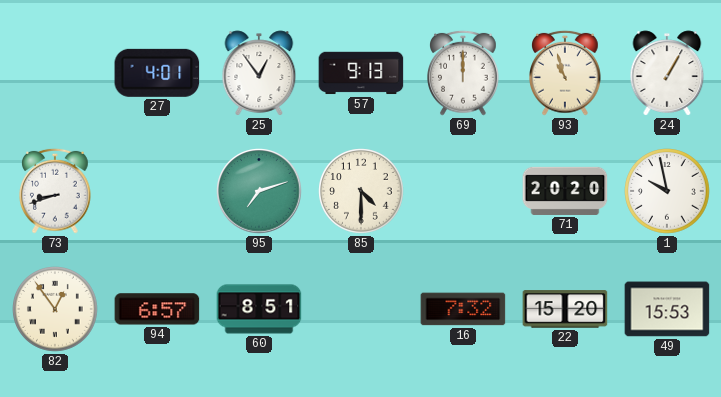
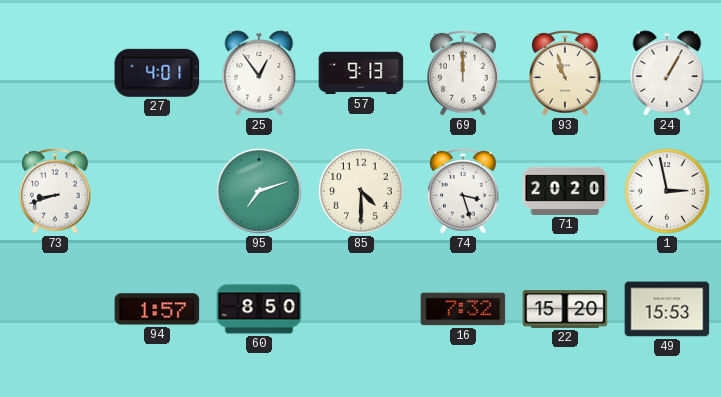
74: none -> 3:27
1: 9:58 -> 2:58
82: 12:54 -> none
94: 6:57 -> 1:57
60: 8:51 -> 8:50
